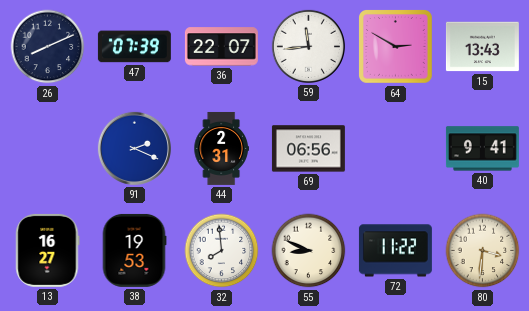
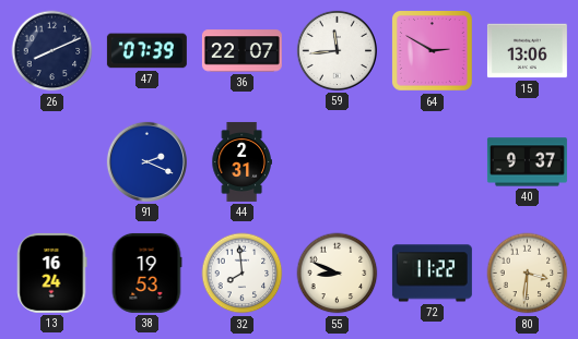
15: 13:43 -> 13:06
69: 06:56 -> none
40: 9:41 -> 9:37
13: 16:27 -> 16:24
